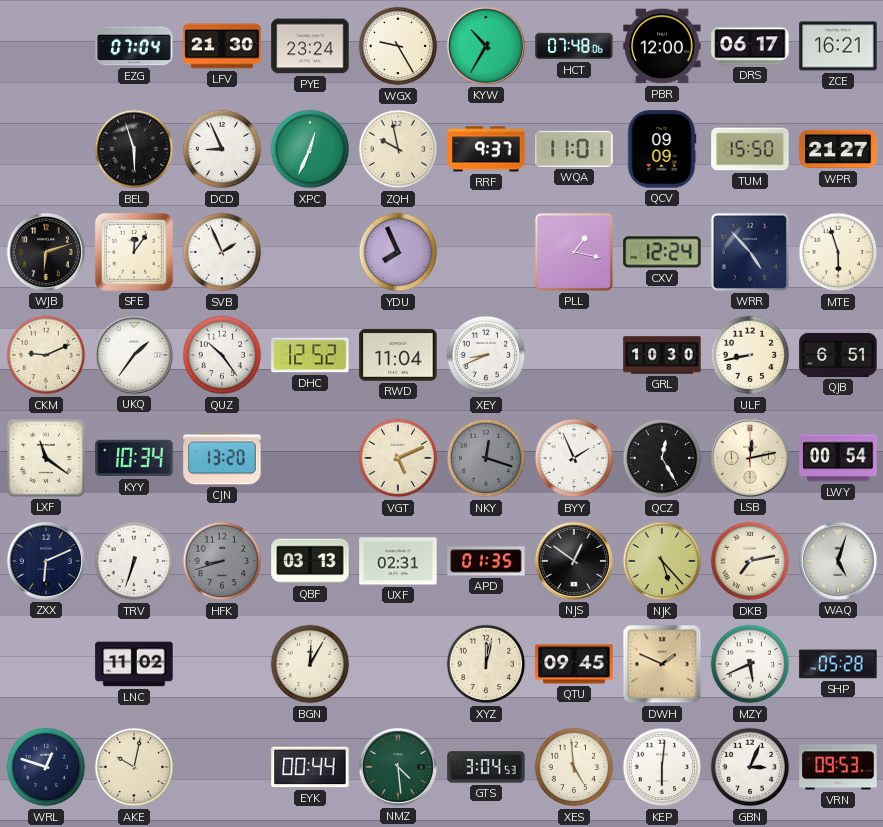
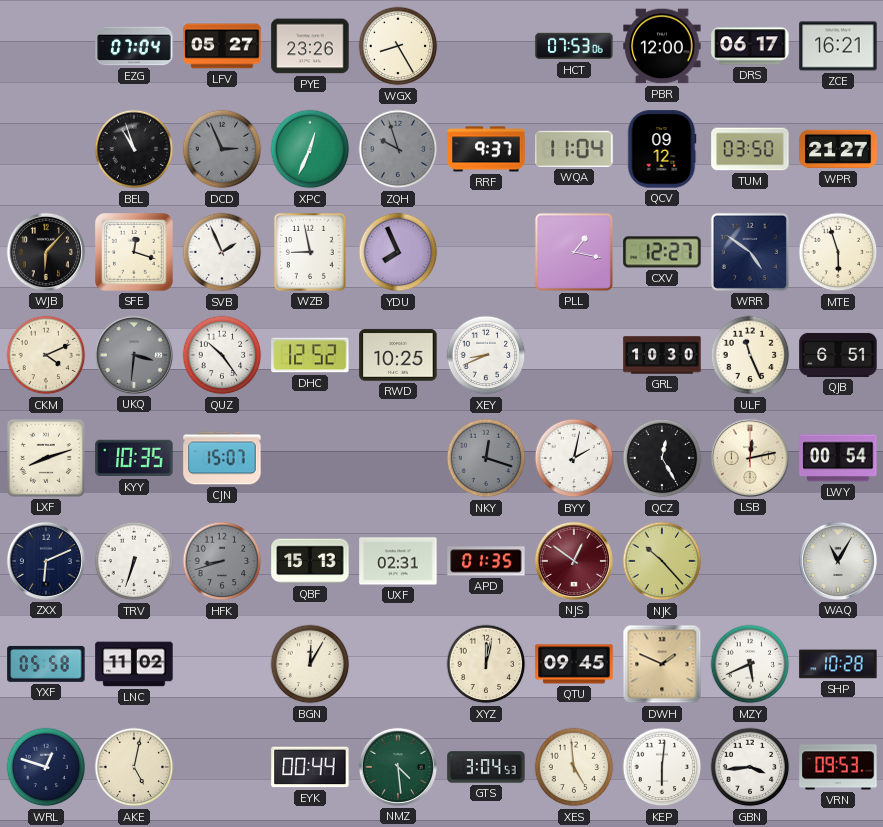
LFV: 21:30 -> 05:27
PYE: 23:24 -> 23:26
WGX: 9:25 -> 8:25
KYW: 10:35 -> none
HCT: 07:48 -> 07:53
BEL: 5:57 -> 10:57
DCD: 8:56 -> 2:56
DCD dial: white -> grey
ZQH: 9:58 -> 9:57
ZQH dial: cream -> grey
WQA: 11:01 -> 11:04
QCV: 09:09 -> 09:12
TUM: 15:50 -> 03:50
WJB: 6:12 -> 6:07
SFE: 12:06 -> 12:18
WZB: none -> 8:58
CXV: 12:24 -> 12:27
WRR: 4:53 -> 4:51
CKM: 9:11 -> 4:11
UKQ: 1:36 -> 3:31
UKQ dial: white -> grey
RWD: 11:04 -> 10:25
ULF: 8:43 -> 11:26
LXF: 11:21 -> 8:12
KYY: 10:34 -> 10:35
CJN: 13:20 -> 15:07
VGT: 5:11 -> none
BYY: 1:56 -> 2:02
QBF: 03:13 -> 15:13
NJS dial: black -> burgundy
NJK: 5:23 -> 10:23
DKB: 7:13 -> none
WAQ: 5:03 -> 11:05
YXF: none -> 05:58
SHP: 05:28 -> 10:28
AKE: 10:02 -> 5:02
GBN: 3:04 -> 3:44
